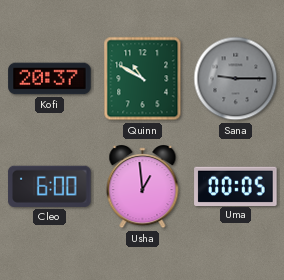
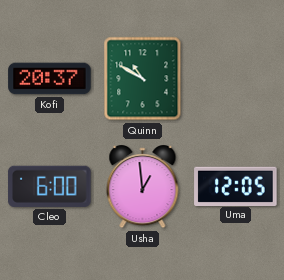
Sana: 9:15 -> none
Uma: 00:05 -> 12:05
